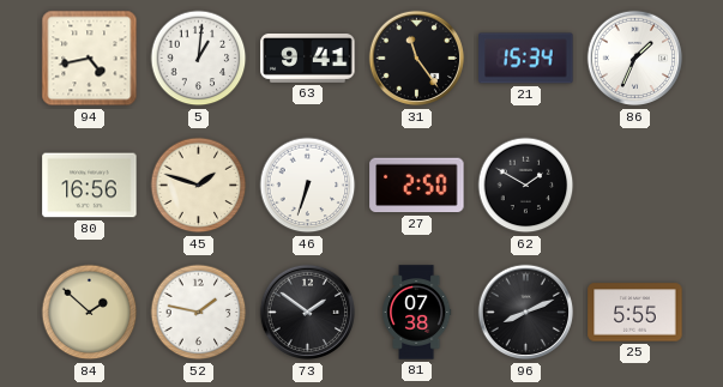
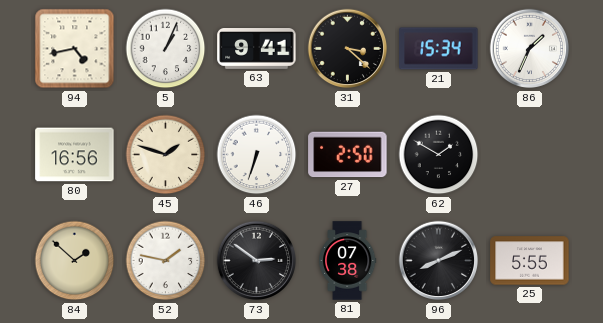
5: 1:01 -> 1:04
31: 11:24 -> 3:22
73: 1:51 -> 2:51
